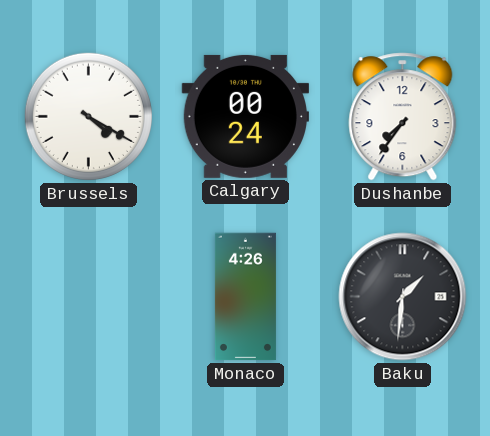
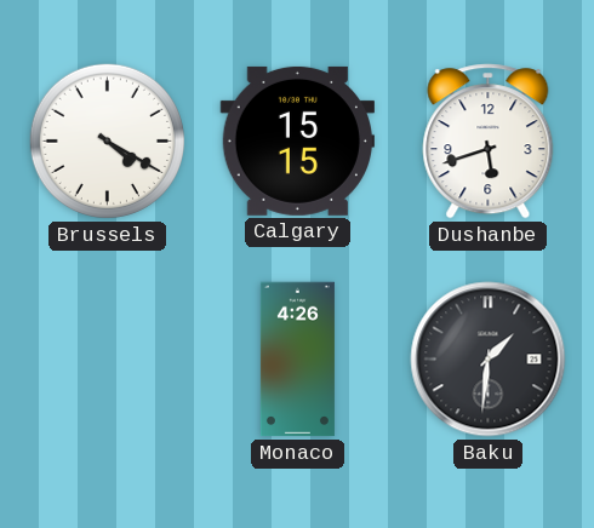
Calgary: 00:24 -> 15:15
Dushanbe: 7:36 -> 5:42
